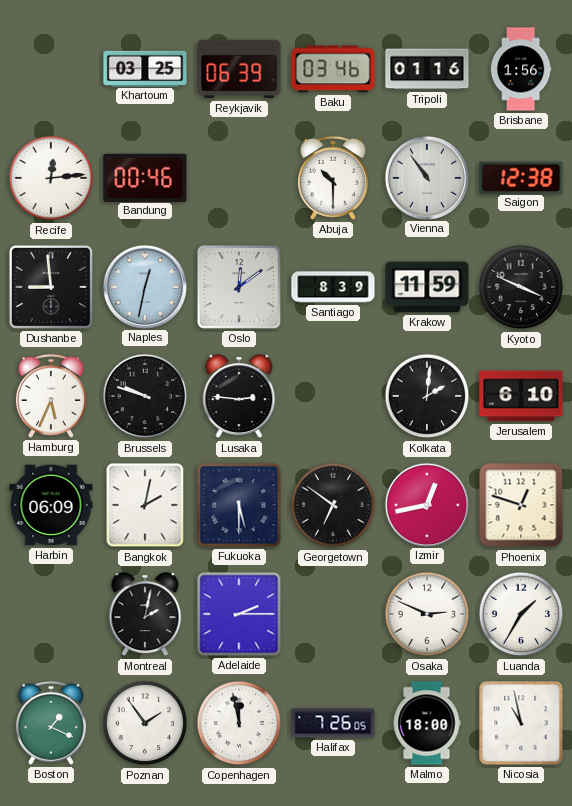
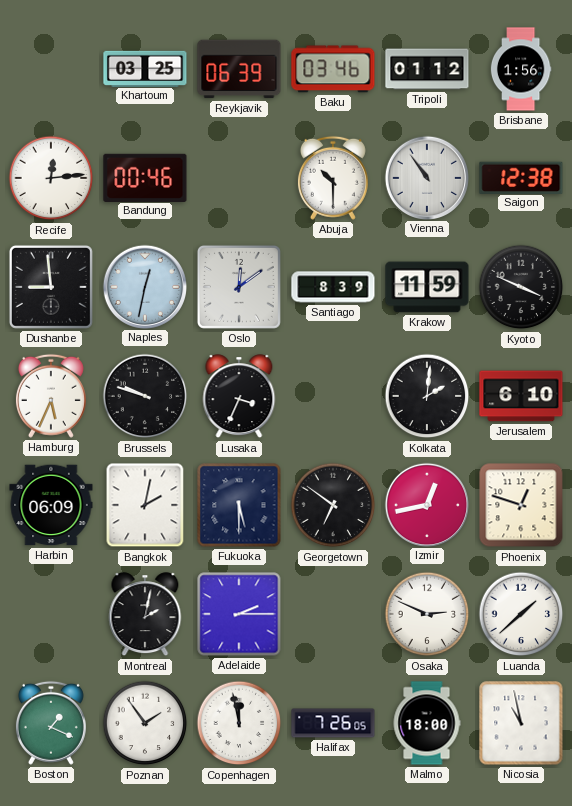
Tripoli: 01:16 -> 01:12
Lusaka: 2:46 -> 3:34
Luanda: 1:35 -> 1:38
